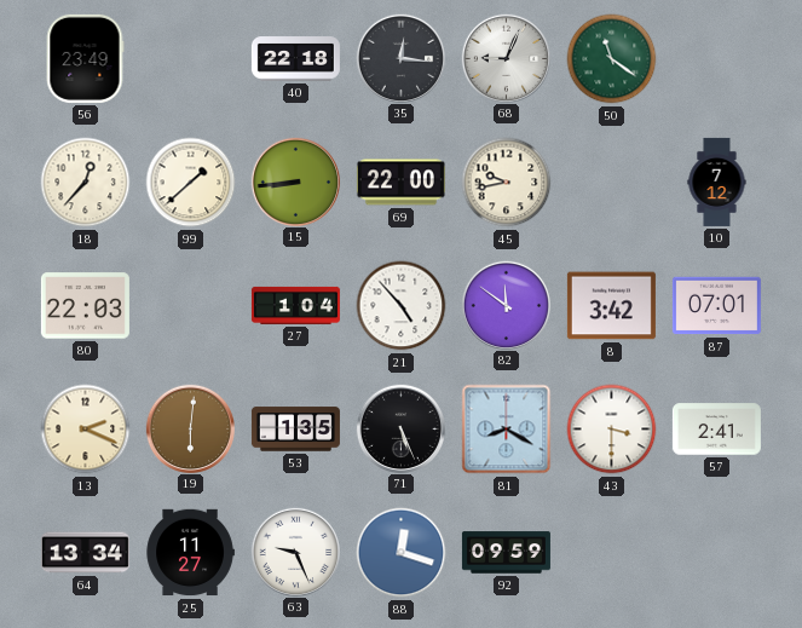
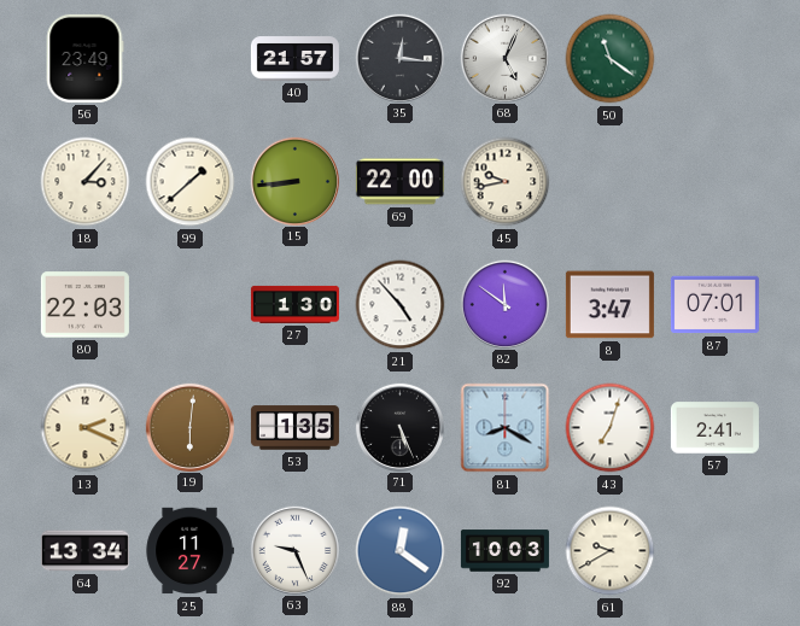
40: 22:18 -> 21:57
68: 9:04 -> 5:04
18: 12:37 -> 3:07
10: 7:12 -> none
27: 1:04 -> 1:30
8: 3:42 -> 3:47
43: 3:30 -> 7:03
88: 12:18 -> 12:21
92: 09:59 -> 10:03
61: none -> 9:40
